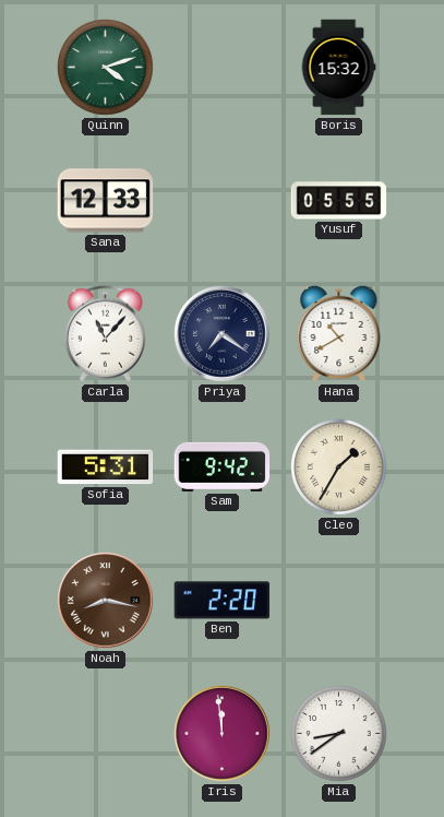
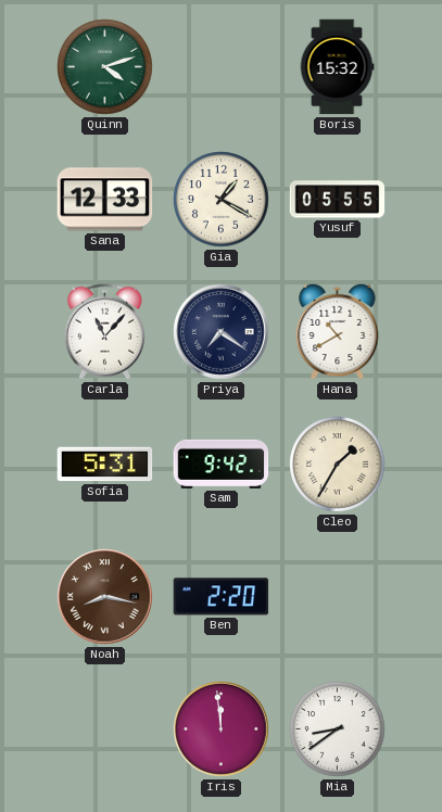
Gia: none -> 1:20
